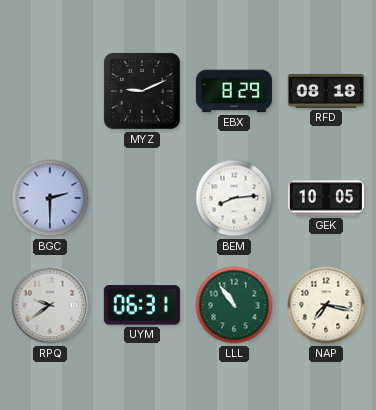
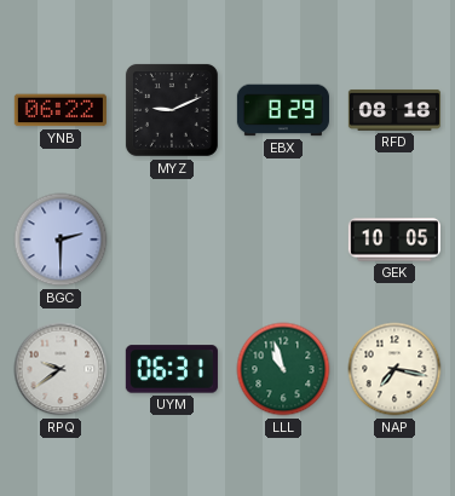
YNB: none -> 06:22
BEM: 8:14 -> none
LLL: 10:54 -> 10:57
